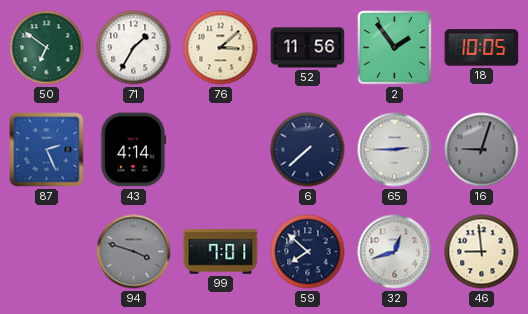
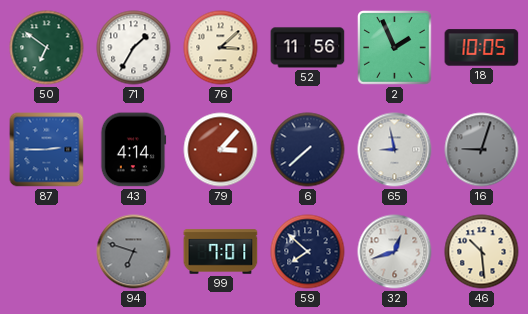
2: 1:54 -> 1:56
87: 2:26 -> 2:45
79: none -> 3:07
65: 2:45 -> 8:58
94: 3:48 -> 6:48
46: 8:59 -> 10:29
